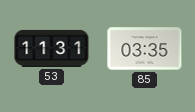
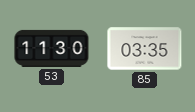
53: 11:31 -> 11:30
